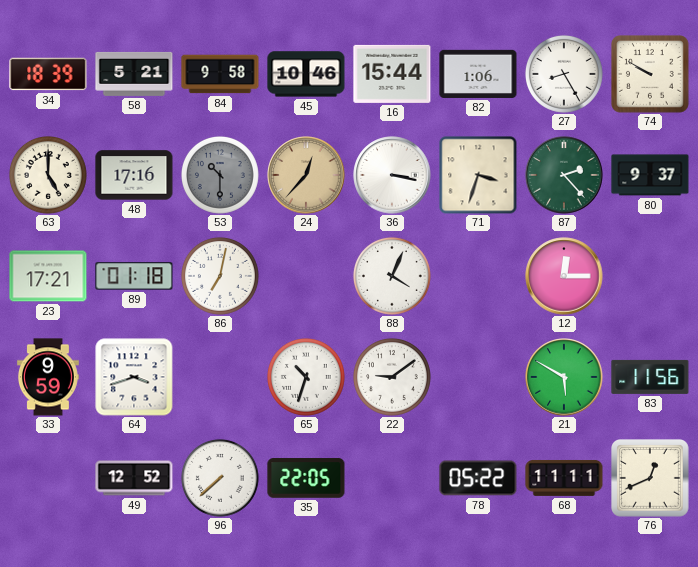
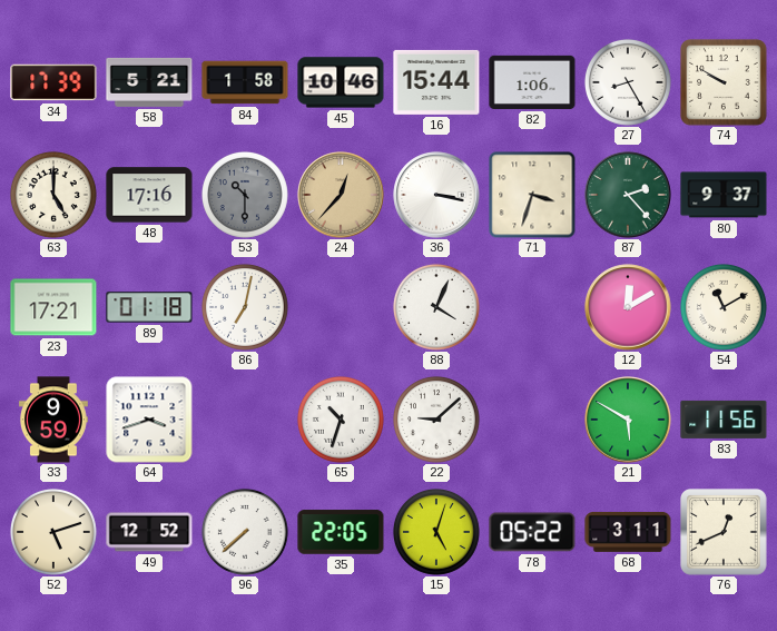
34: 18:39 -> 17:39
84: 9:58 -> 1:58
12: 12:15 -> 12:10
54: none -> 11:10
22: 9:09 -> 9:08
52: none -> 5:12
15: none -> 5:03
68: 11:11 -> 3:11
